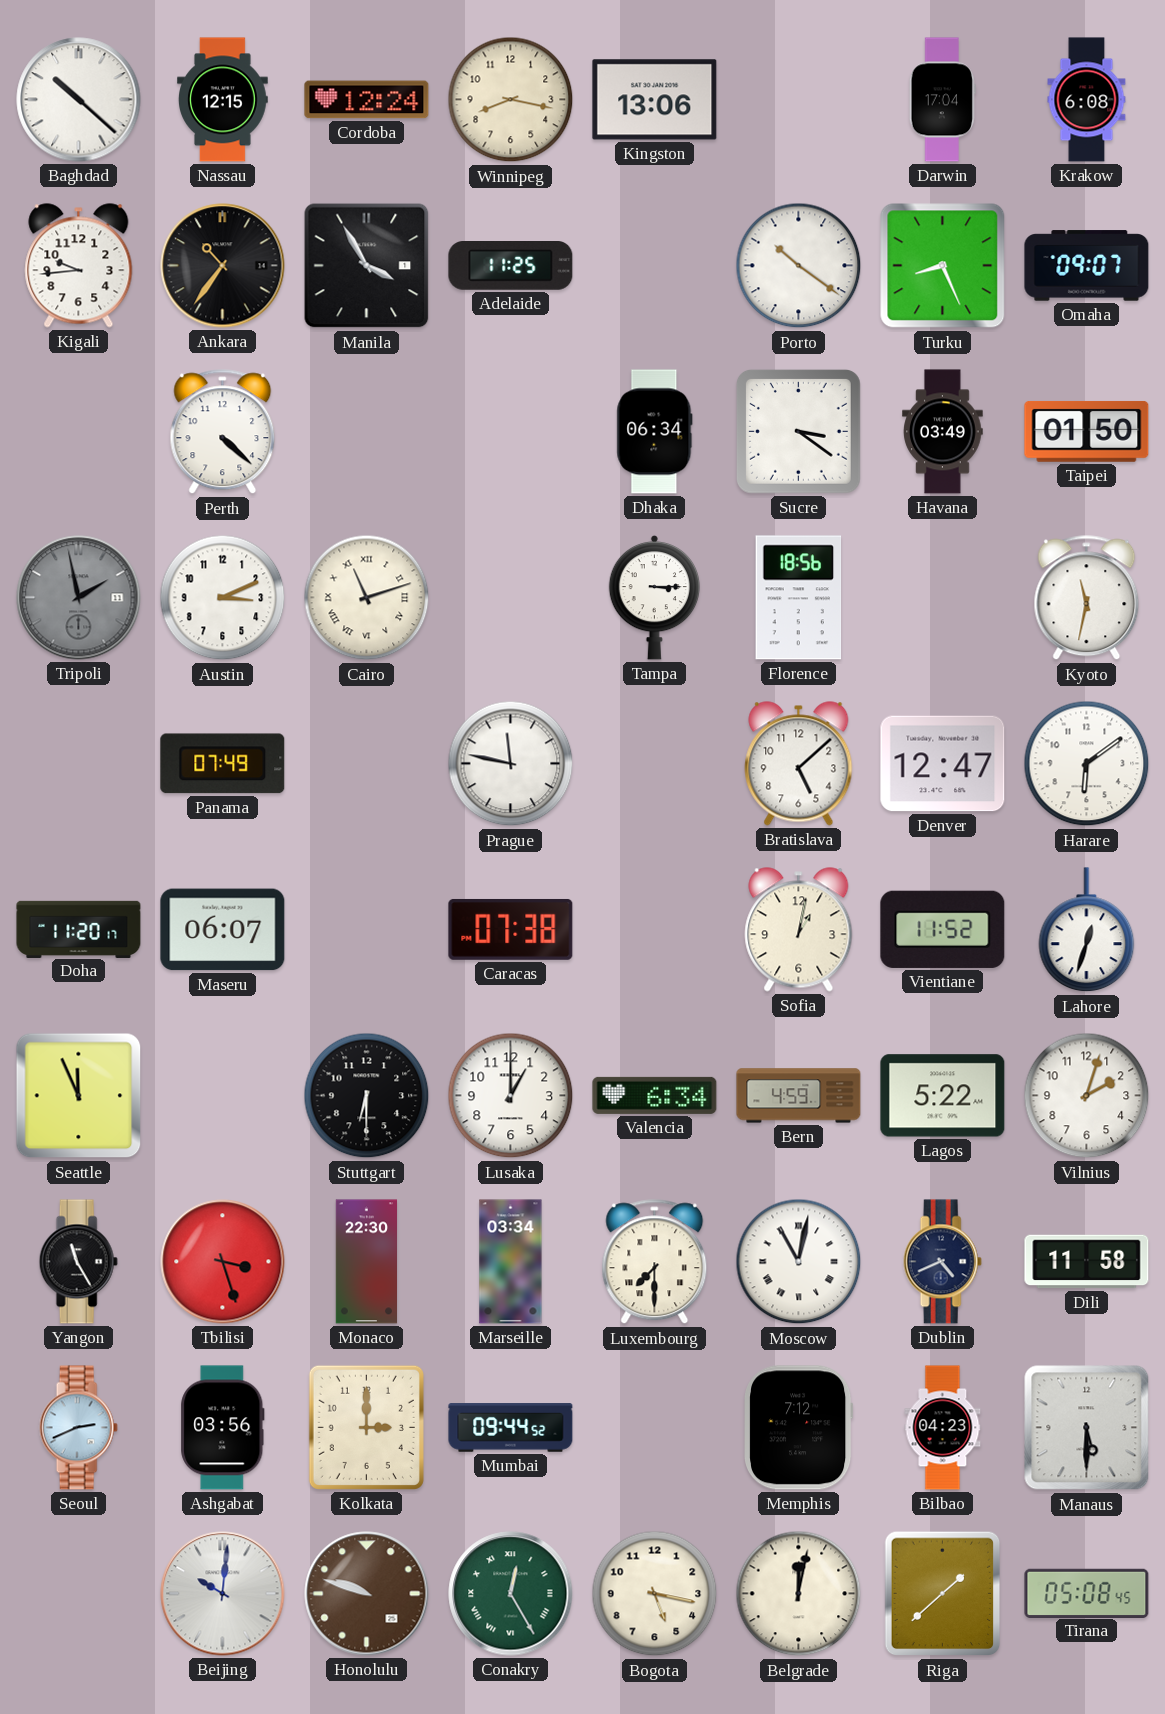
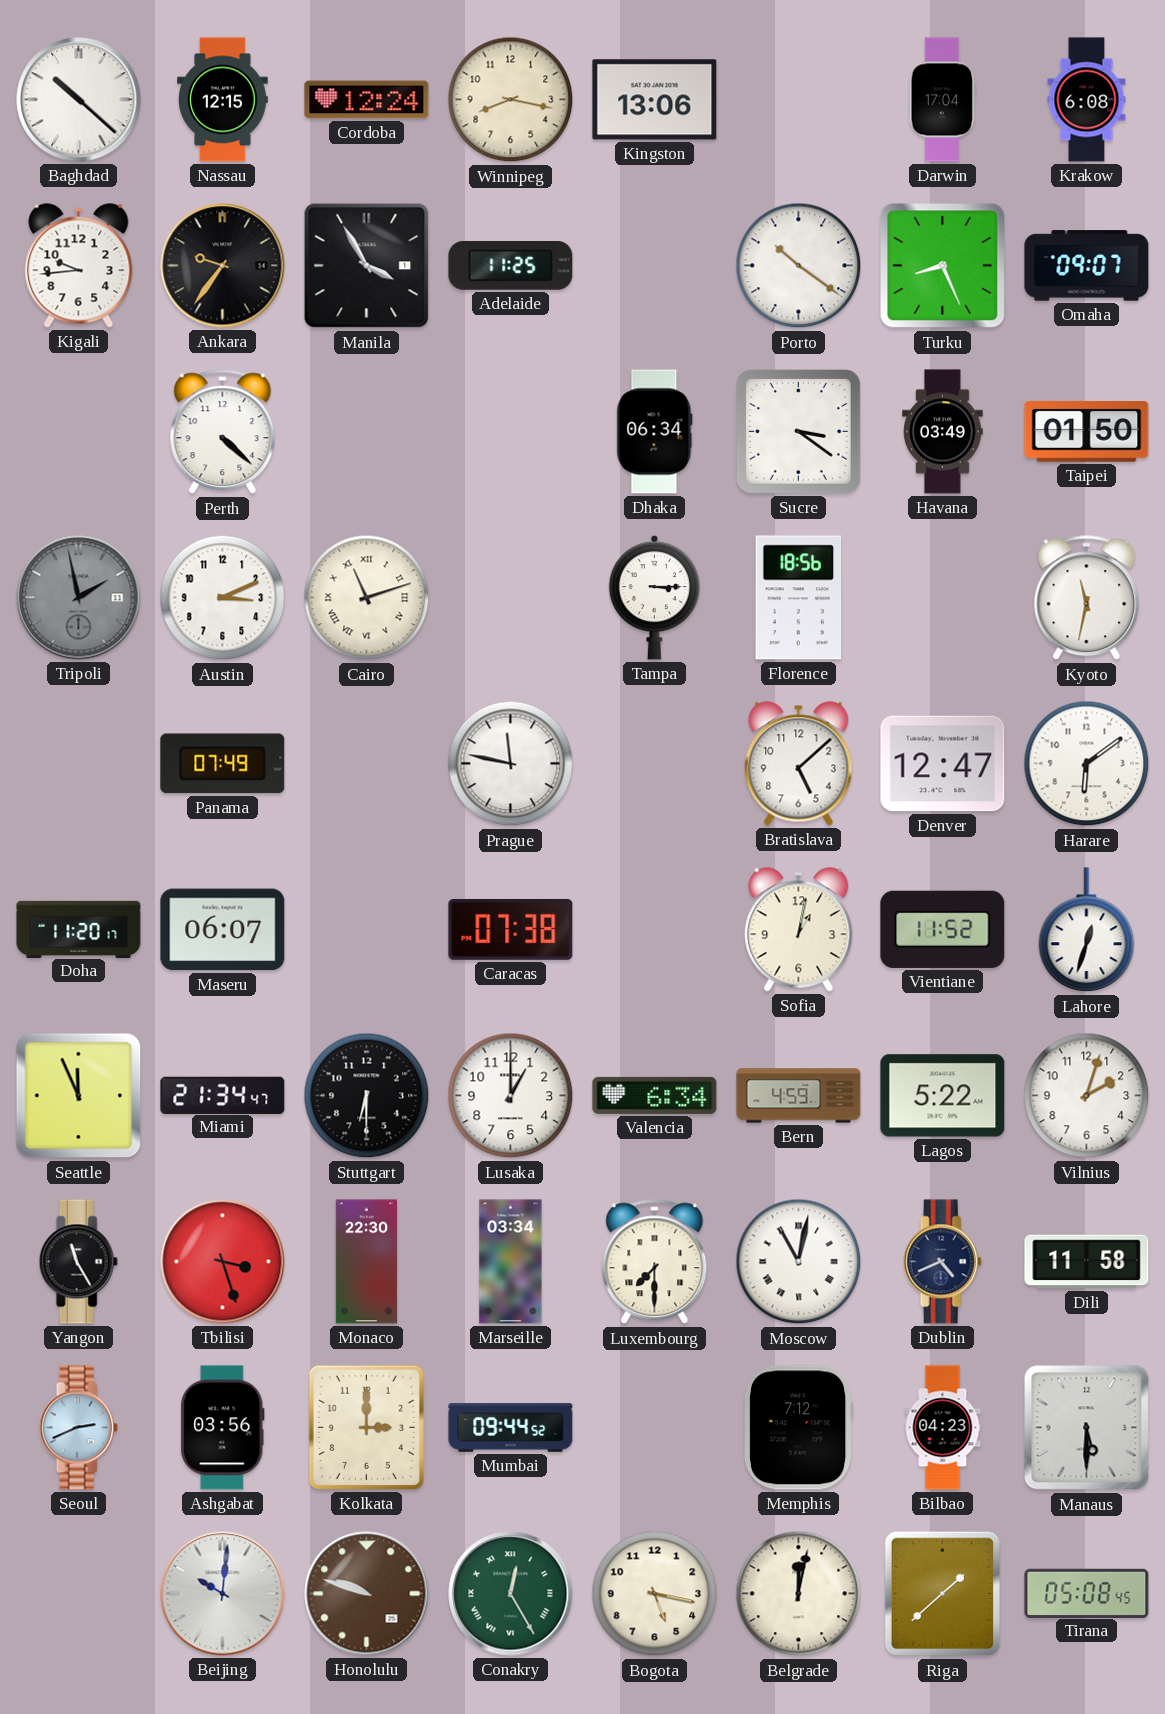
Ankara: 10:36 -> 9:36
Miami: none -> 21:34
